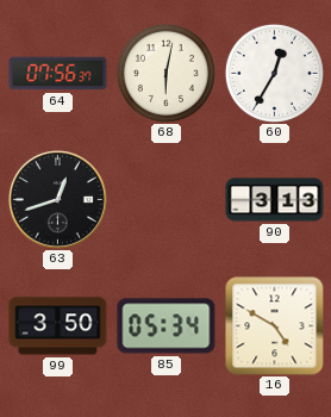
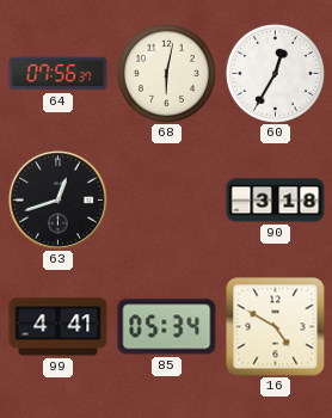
90: 3:13 -> 3:18
99: 3:50 -> 4:41
